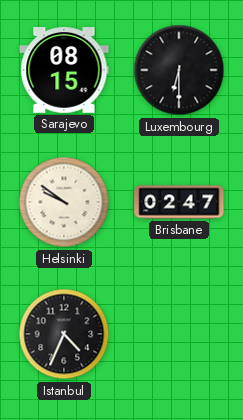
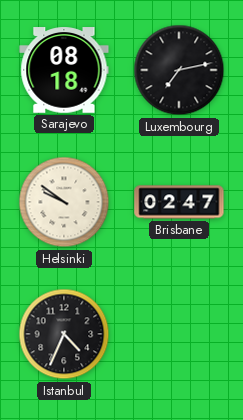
Sarajevo: 08:15 -> 08:18
Luxembourg: 6:30 -> 7:13
